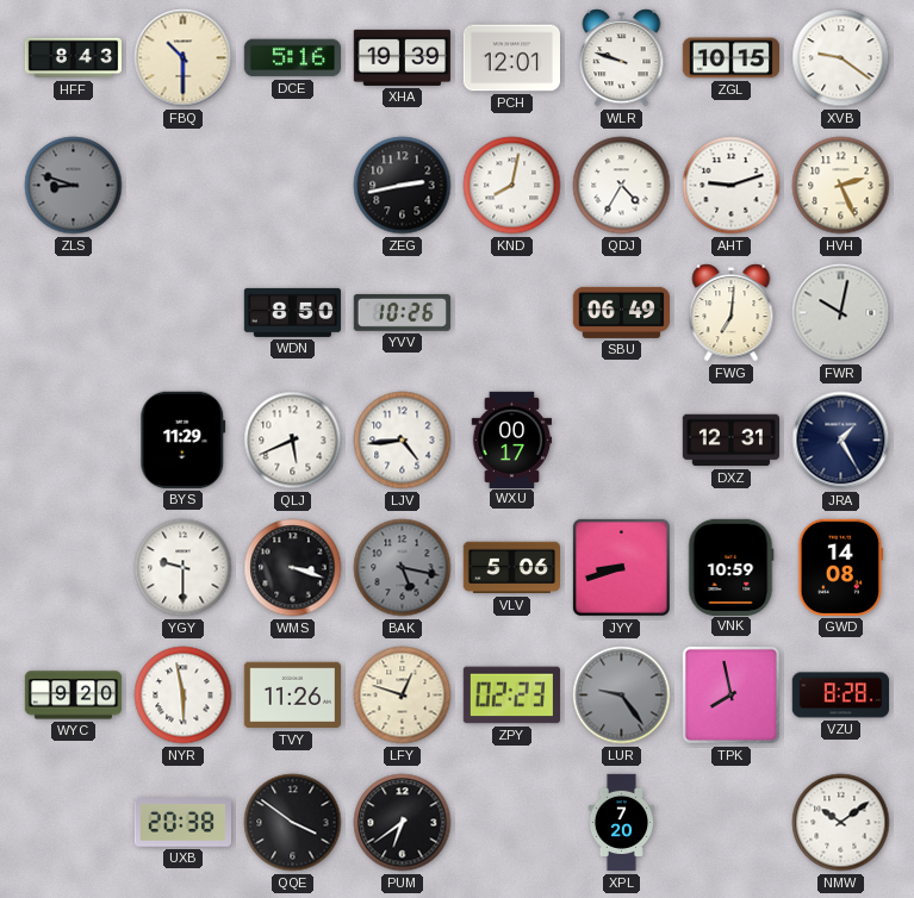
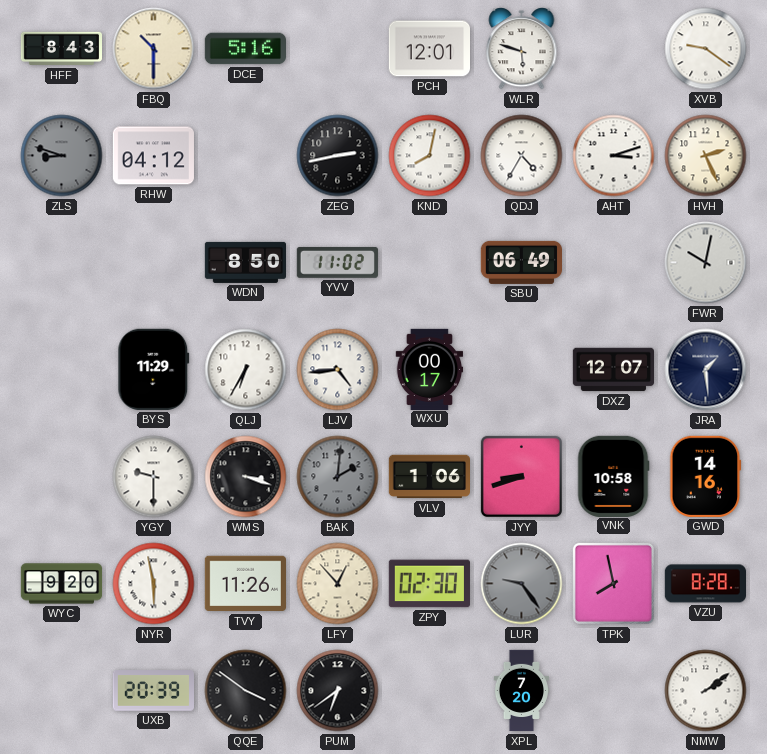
XHA: 19:39 -> none
WLR: 9:48 -> 5:48
ZGL: 10:15 -> none
RHW: none -> 04:12
AHT: 9:12 -> 3:12
YVV: 10:26 -> 11:02
FWG: 7:01 -> none
QLJ: 5:41 -> 6:35
DXZ: 12:31 -> 12:07
JRA: 1:25 -> 1:29
BAK: 5:17 -> 2:01
VLV: 5:06 -> 1:06
VNK: 10:59 -> 10:58
GWD: 14:08 -> 14:16
LFY: 12:48 -> 12:53
ZPY: 02:23 -> 02:30
UXB: 20:38 -> 20:39
NMW: 10:09 -> 2:09
